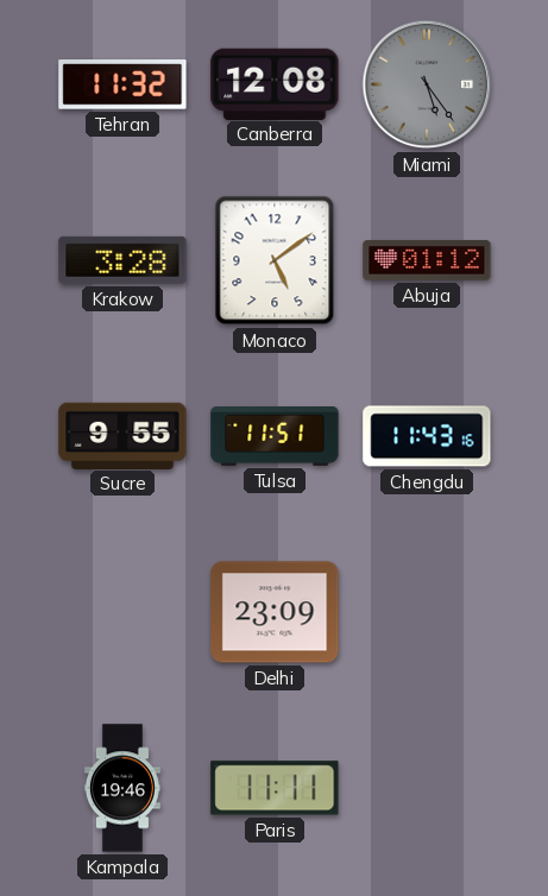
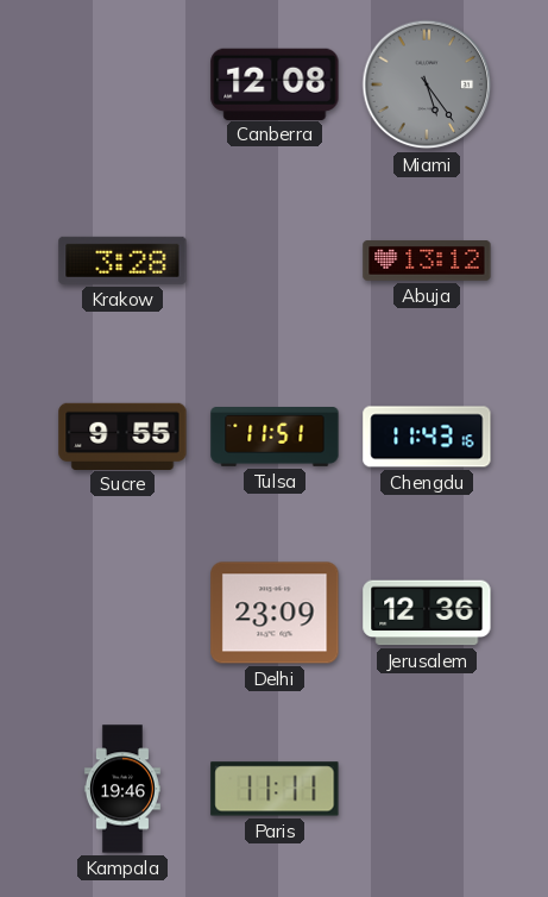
Tehran: 11:32 -> none
Monaco: 5:09 -> none
Abuja: 01:12 -> 13:12
Jerusalem: none -> 12:36
